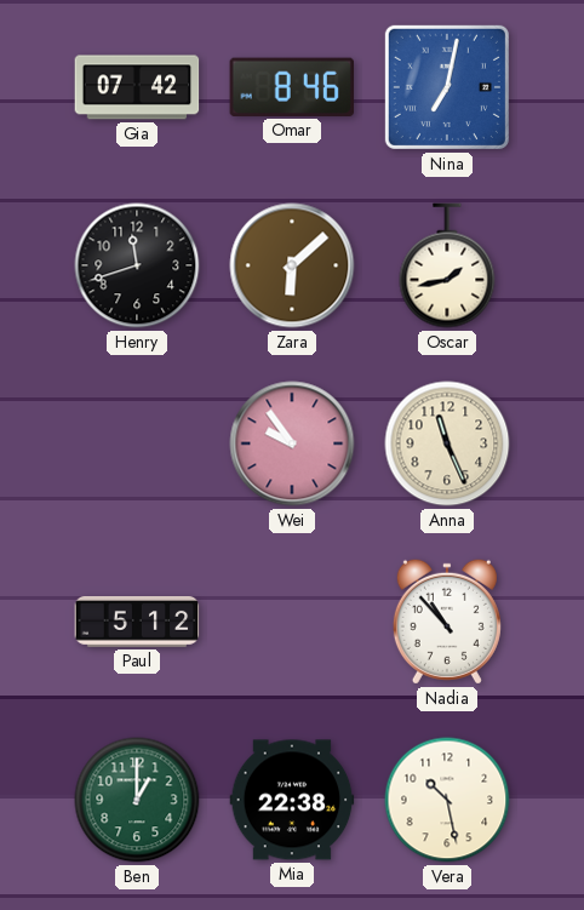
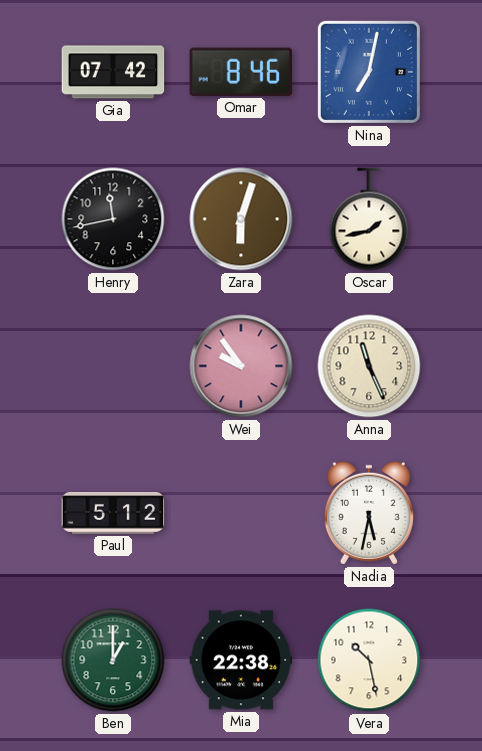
Henry: 11:42 -> 11:43
Zara: 6:08 -> 6:03
Nadia: 10:53 -> 5:32
